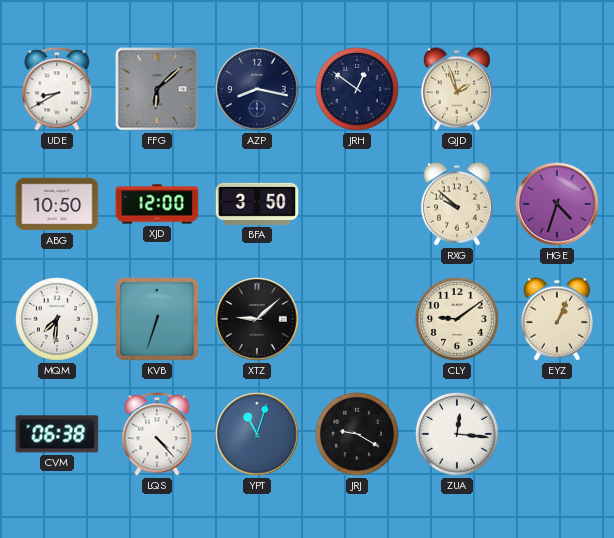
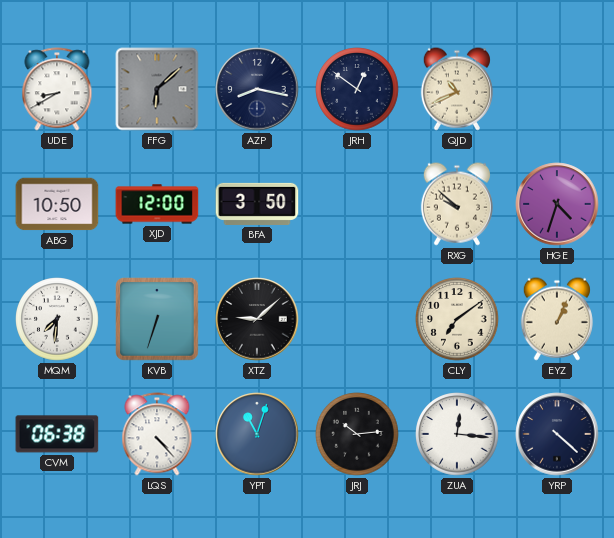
QJD: 1:57 -> 10:41
CLY: 9:09 -> 7:09
JRJ: 9:20 -> 10:14
YRP: none -> 4:22
